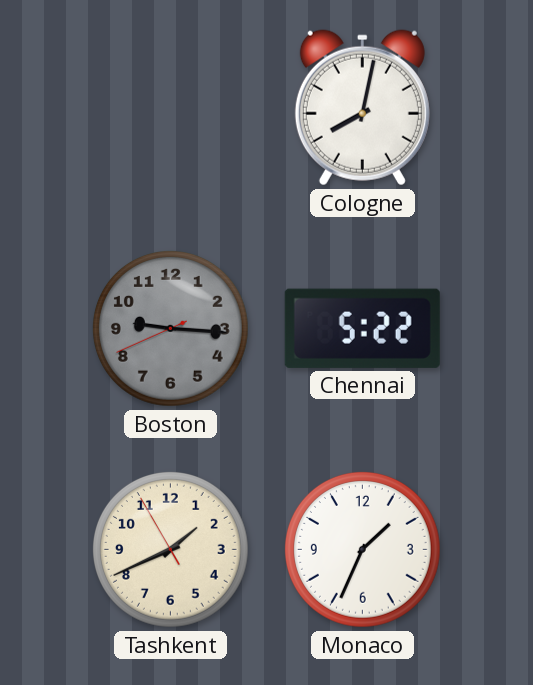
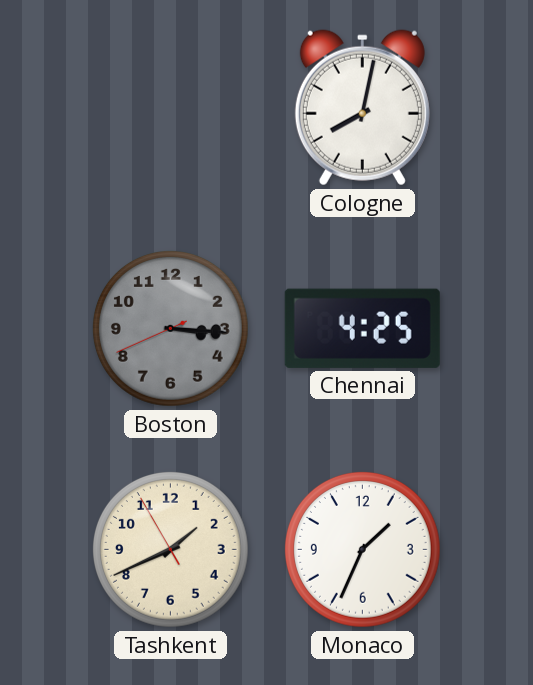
Boston: 9:15 -> 3:15
Chennai: 5:22 -> 4:25
